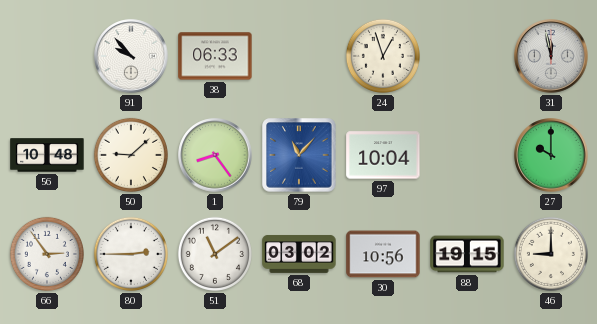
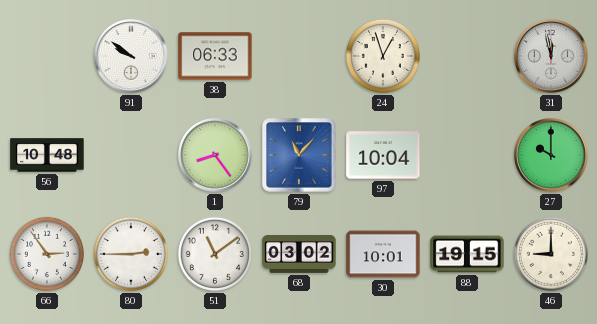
91: 9:53 -> 9:51
50: 9:08 -> none
30: 10:56 -> 10:01
